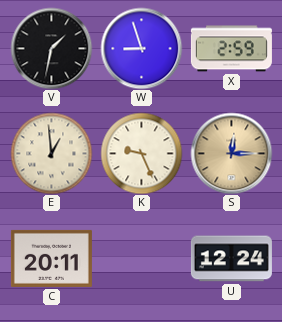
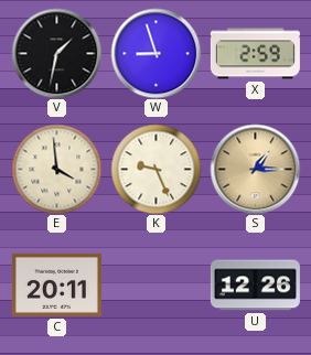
E: 12:59 -> 3:59
S: 12:15 -> 1:15
U: 12:24 -> 12:26
